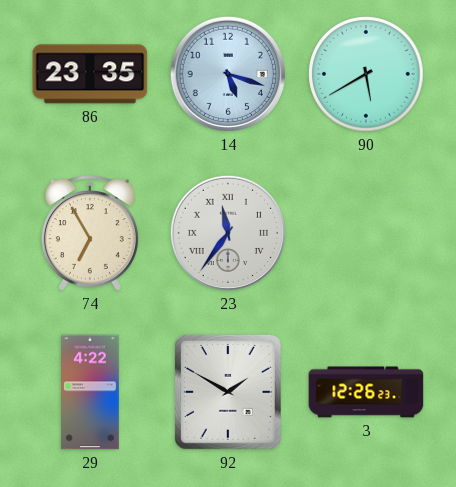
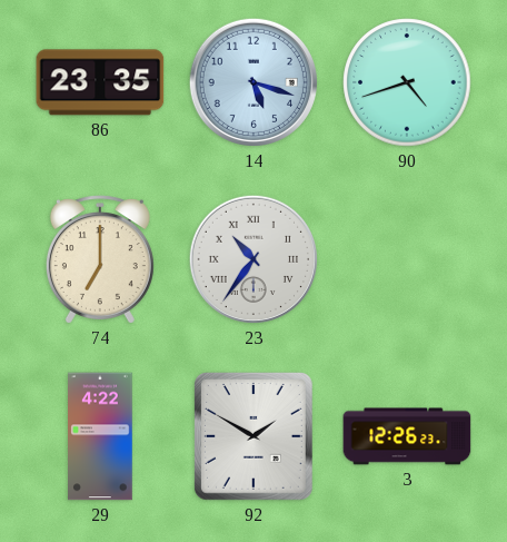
90: 5:40 -> 4:42
74: 6:55 -> 7:00
23: 11:36 -> 10:36
